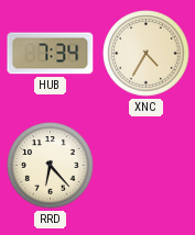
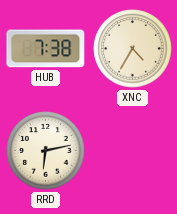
HUB: 7:34 -> 7:38
RRD: 6:23 -> 6:13
